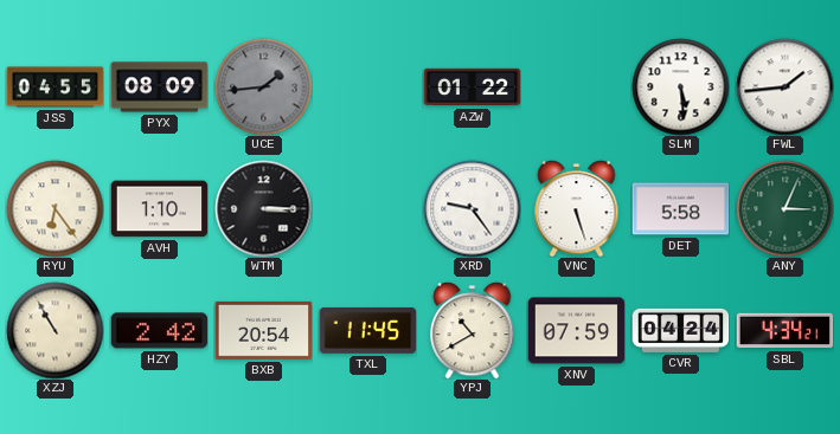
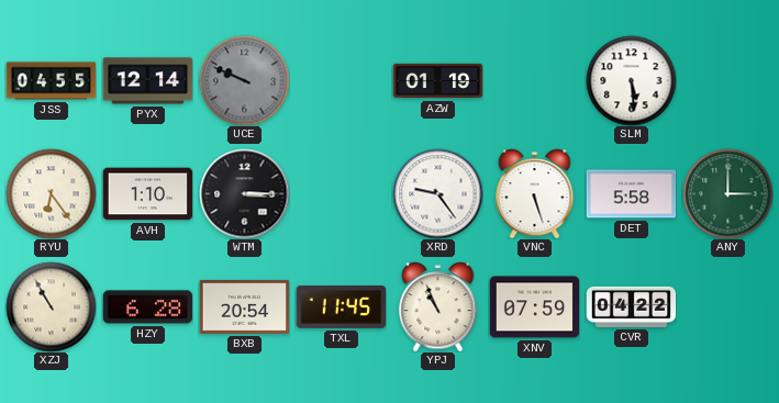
PYX: 08:09 -> 12:14
UCE: 1:44 -> 9:49
AZW: 01:22 -> 01:19
FWL: 1:44 -> none
ANY: 3:04 -> 3:00
HZY: 2:42 -> 6:28
YPJ: 10:40 -> 10:56
CVR: 04:24 -> 04:22
SBL: 4:34 -> none
